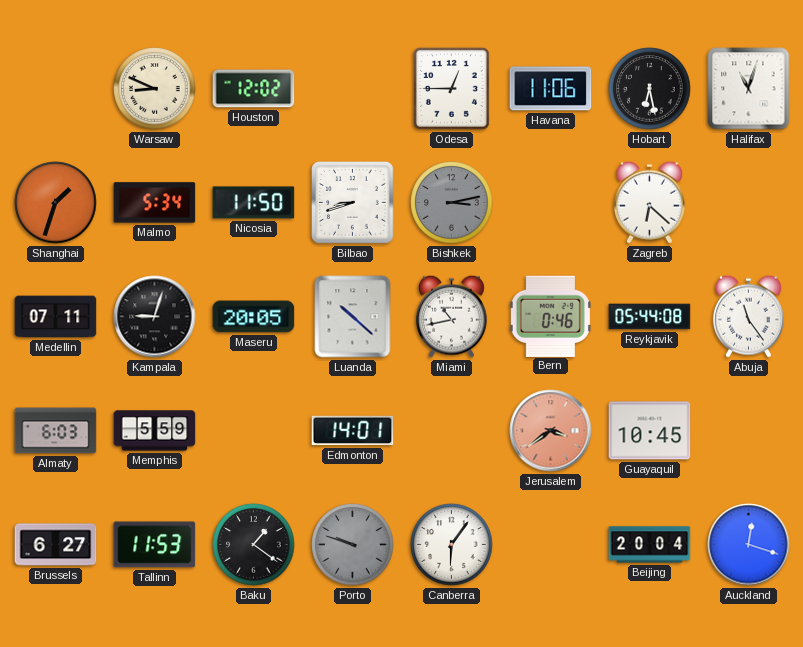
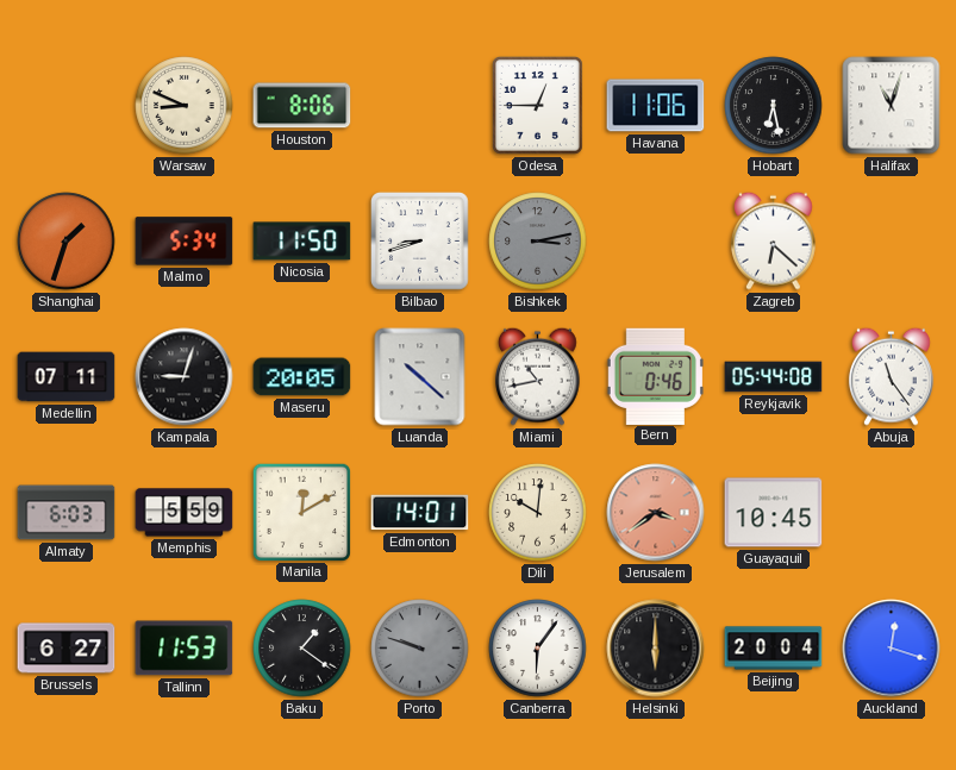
Houston: 12:02 -> 8:06
Manila: none -> 12:10
Dili: none -> 10:01
Helsinki: none -> 6:00
